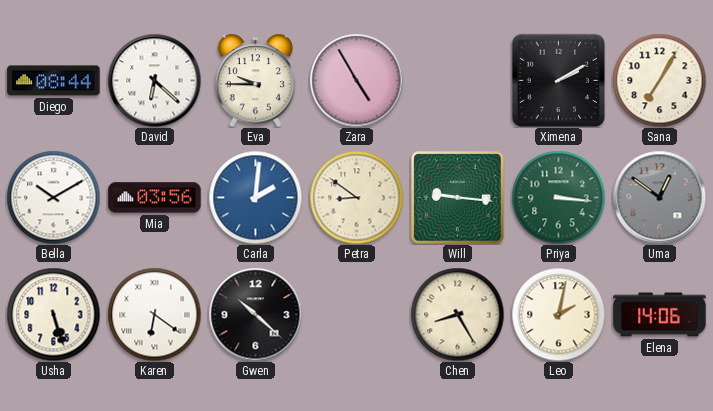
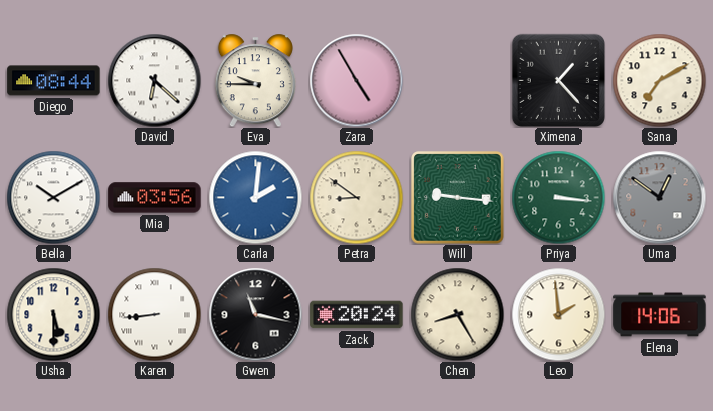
Ximena: 2:10 -> 1:23
Sana: 7:05 -> 7:10
Usha: 5:27 -> 5:30
Karen: 6:21 -> 8:44
Gwen: 10:22 -> 11:17
Zack: none -> 20:24
Leo: 2:02 -> 1:59
